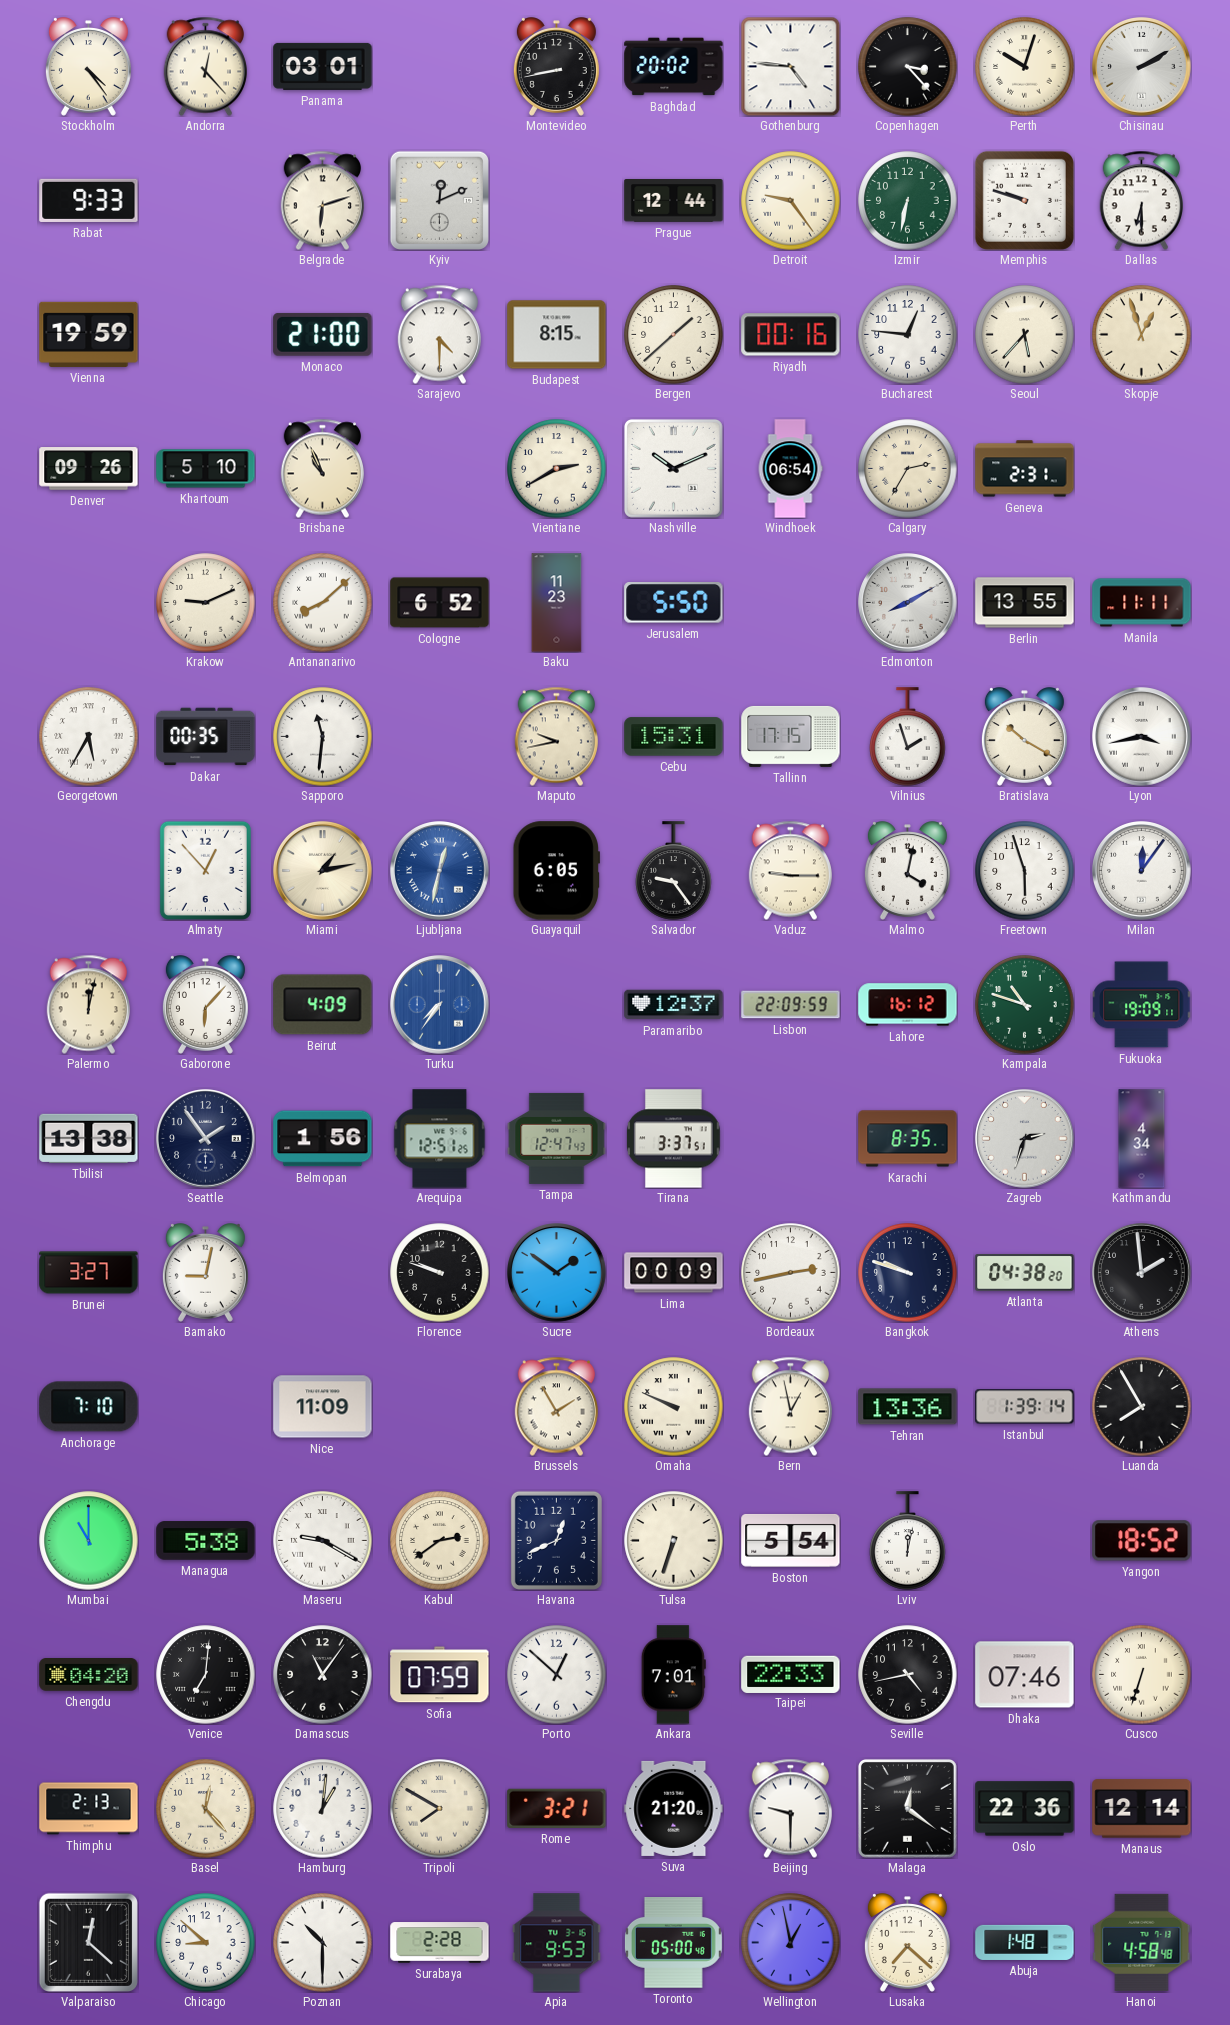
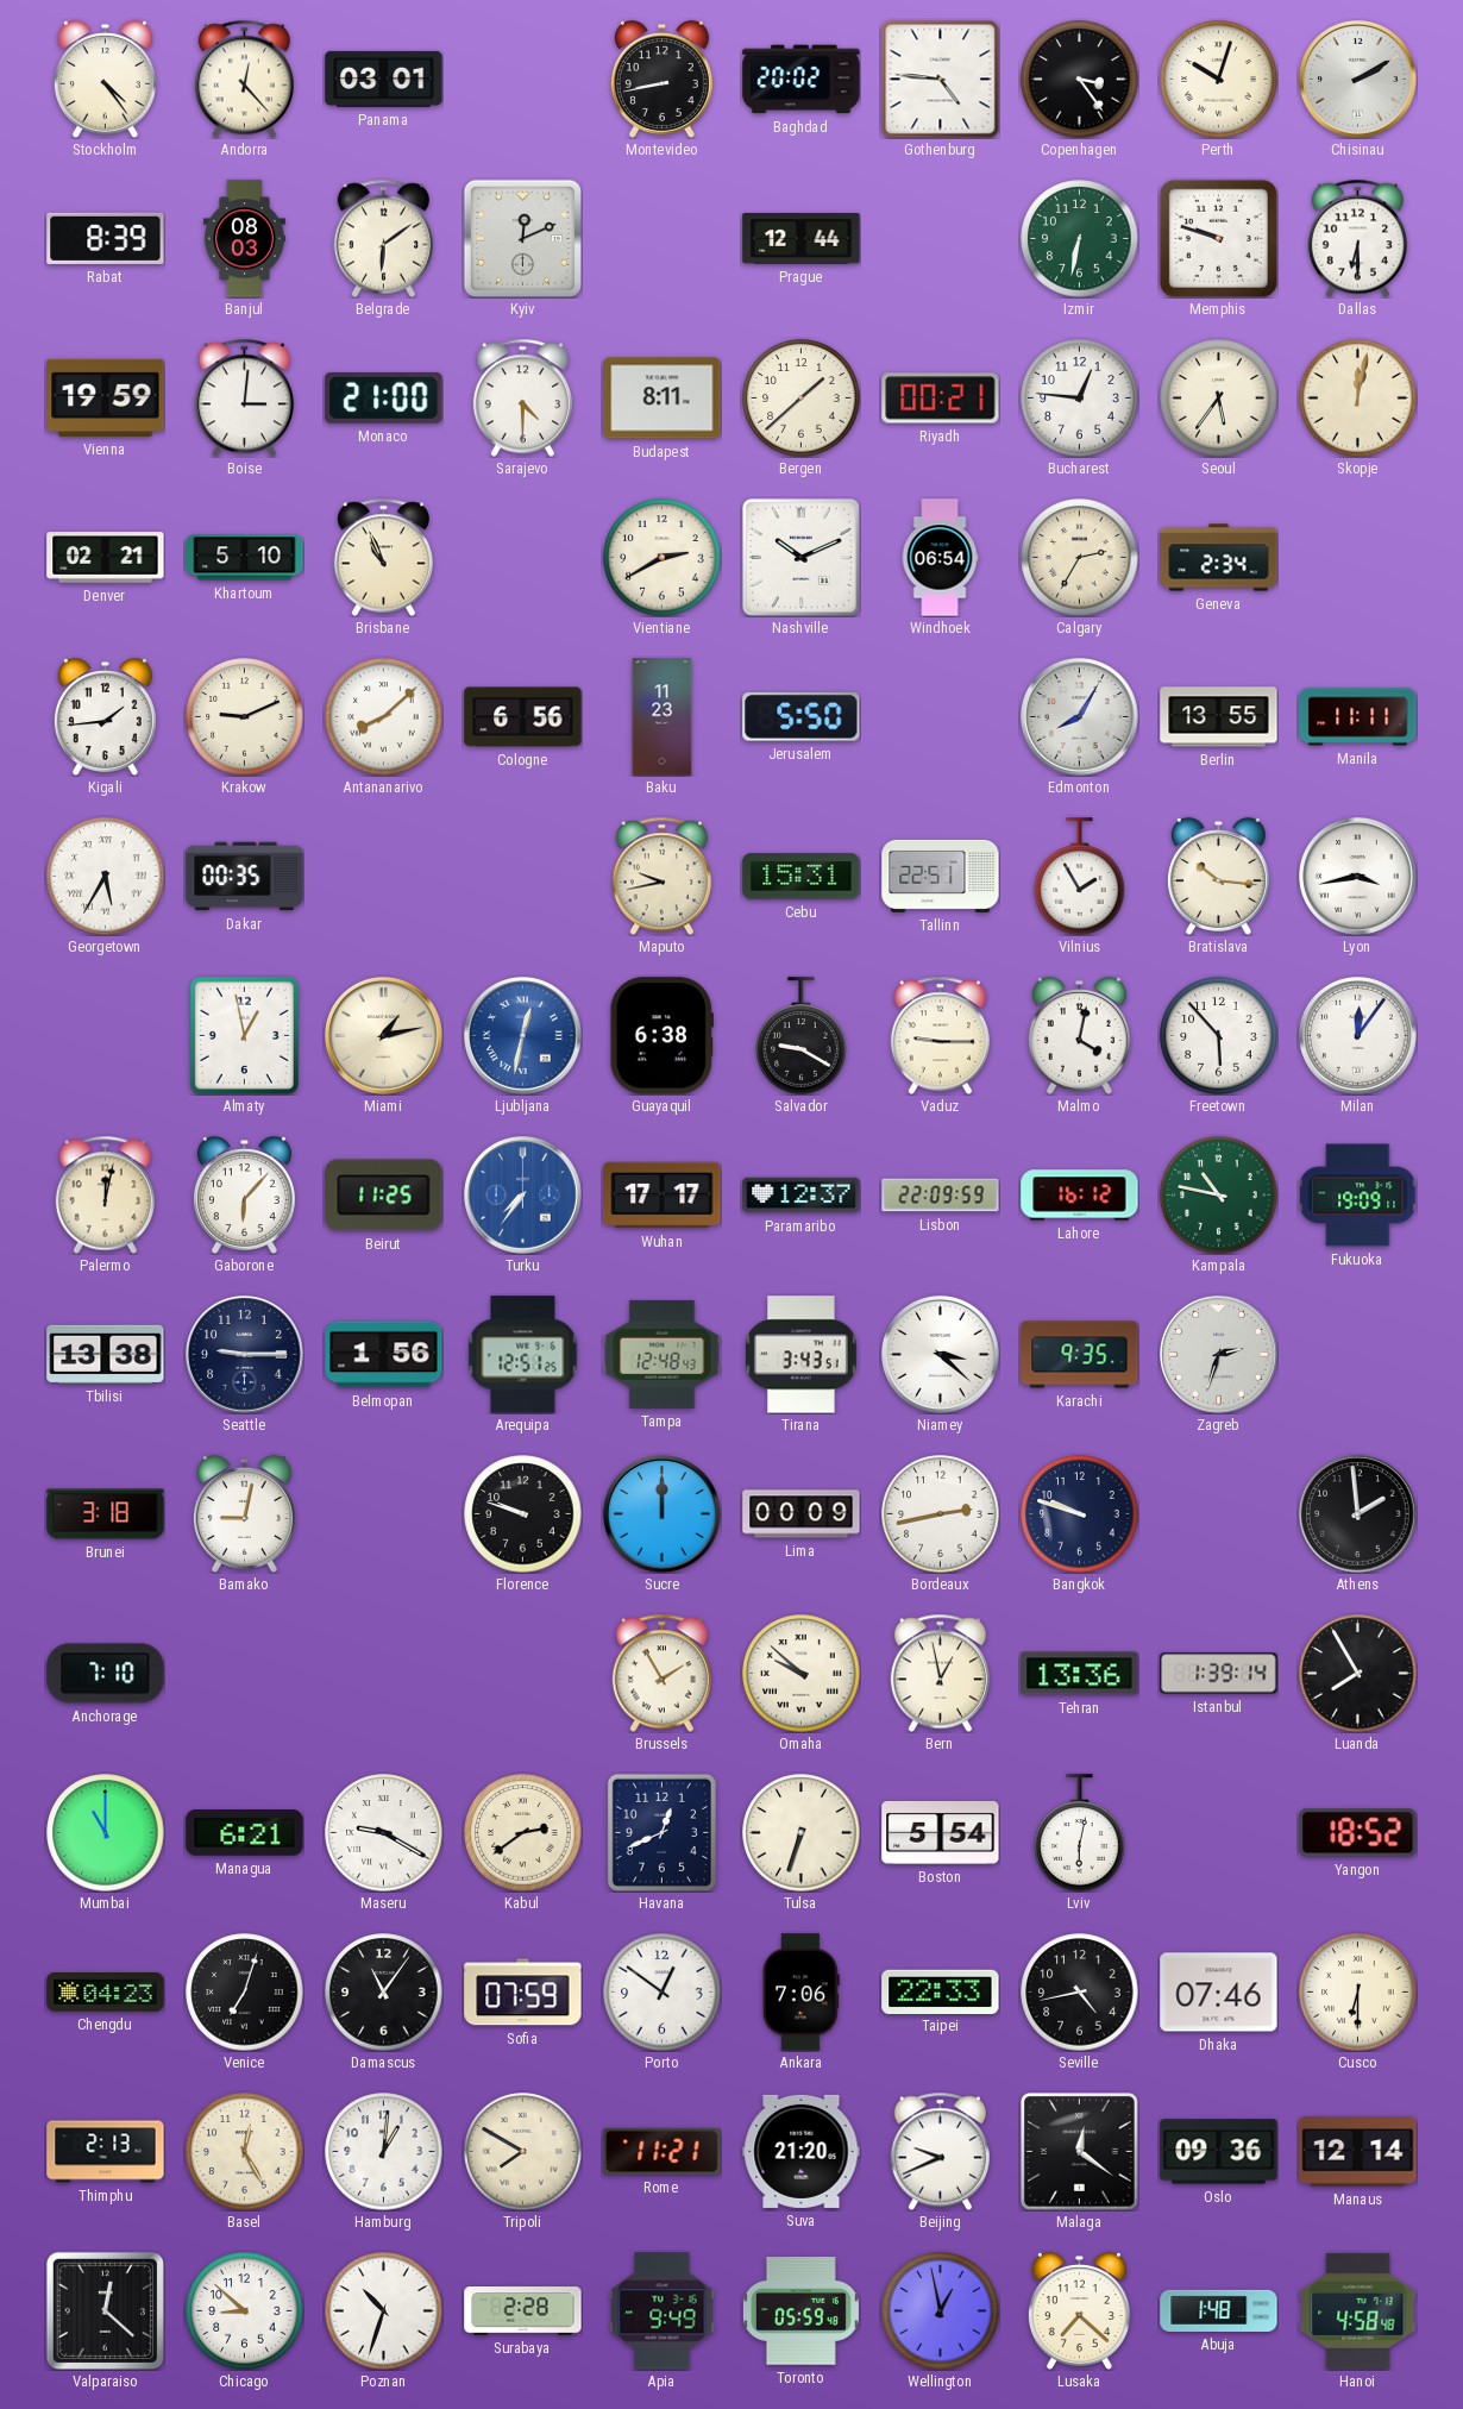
Copenhagen: 3:23 -> 3:24
Rabat: 9:33 -> 8:39
Banjul: none -> 08:03
Belgrade: 6:12 -> 6:09
Detroit: 9:24 -> none
Boise: none -> 3:01
Budapest: 8:15 -> 8:11
Riyadh: 00:16 -> 00:21
Seoul: 5:37 -> 5:36
Skopje: 12:57 -> 12:02
Denver: 09:26 -> 02:21
Geneva: 2:31 -> 2:34
Kigali: none -> 1:44
Cologne: 6:52 -> 6:56
Edmonton: 8:10 -> 8:05
Sapporo: 11:31 -> none
Tallinn: 17:15 -> 22:51
Vilnius: 1:57 -> 1:55
Bratislava: 10:20 -> 10:16
Almaty: 12:53 -> 12:58
Guayaquil: 6:05 -> 6:38
Salvador: 9:24 -> 9:20
Freetown: 5:57 -> 5:53
Beirut: 4:09 -> 11:25
Wuhan: none -> 17:17
Kampala: 10:48 -> 10:47
Seattle: 1:54 -> 9:15
Tampa: 12:47 -> 12:48
Tirana: 3:37 -> 3:43
Niamey: none -> 3:22
Karachi: 8:35 -> 9:35
Kathmandu: 4:34 -> none
Brunei: 3:27 -> 3:18
Sucre: 1:51 -> 12:00
Atlanta: 04:38 -> none
Nice: 11:09 -> none
Omaha: 9:49 -> 9:52
Managua: 5:38 -> 6:21
Lviv: 12:02 -> 6:02
Chengdu: 04:20 -> 04:23
Venice: 7:01 -> 7:03
Porto: 12:52 -> 12:51
Ankara: 7:01 -> 7:06
Cusco: 6:33 -> 6:30
Basel: 12:23 -> 12:25
Rome: 3:21 -> 11:21
Beijing: 9:30 -> 9:41
Oslo: 22:36 -> 09:36
Poznan: 10:30 -> 10:33
Apia: 9:53 -> 9:49
Toronto: 05:00 -> 05:59
